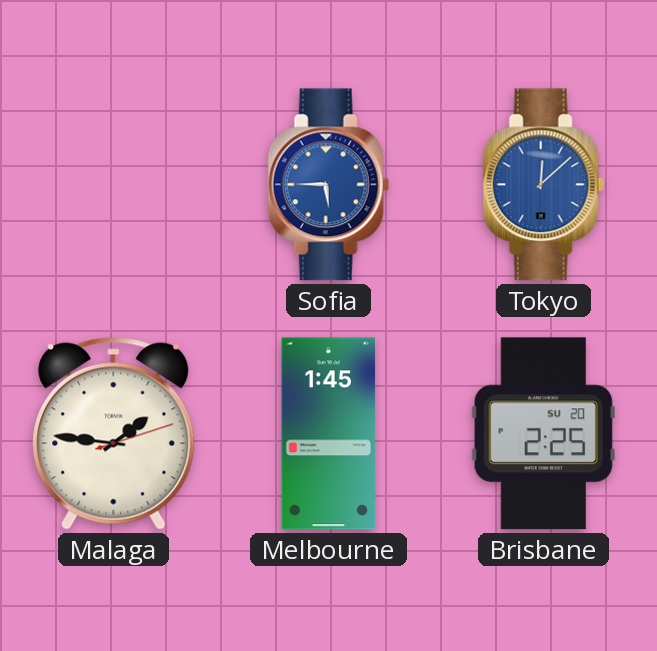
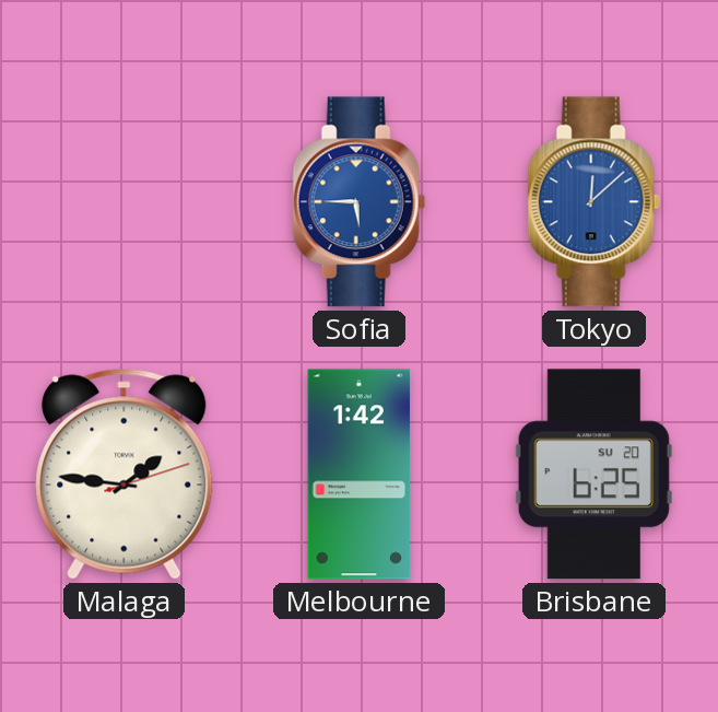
Melbourne: 1:45 -> 1:42
Brisbane: 2:25 -> 6:25
